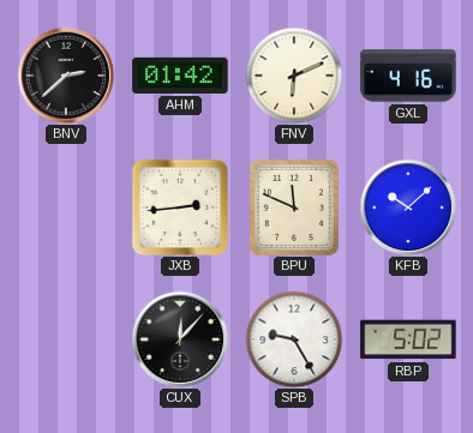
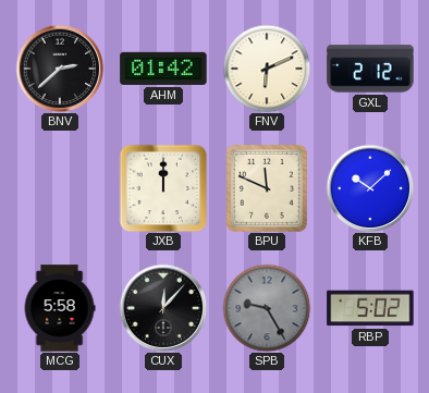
GXL: 4:16 -> 2:12
JXB: 2:44 -> 12:00
MCG: none -> 5:58
SPB dial: white -> grey
